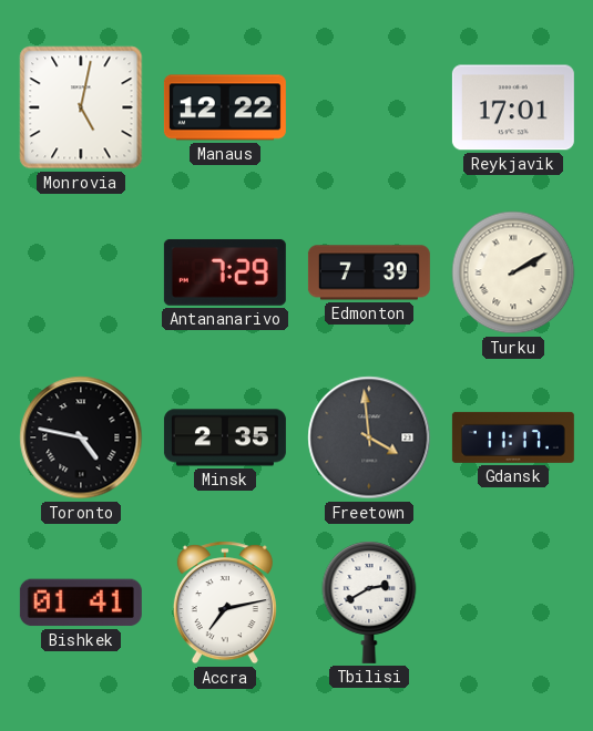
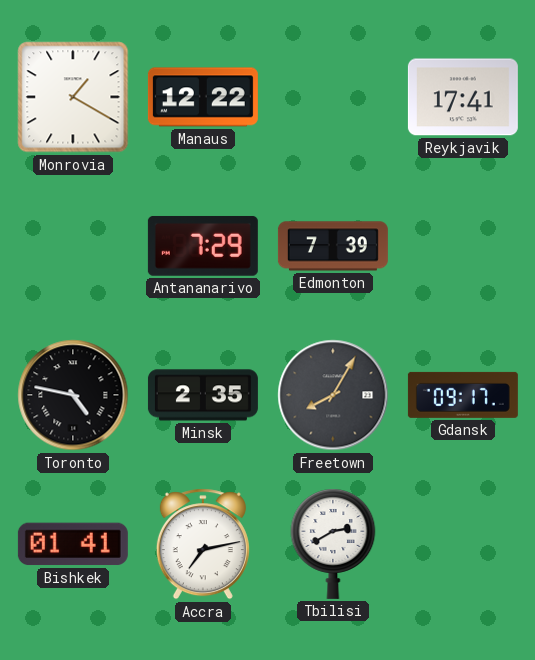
Monrovia: 5:02 -> 1:20
Reykjavik: 17:01 -> 17:41
Turku: 2:10 -> none
Freetown: 3:59 -> 8:05
Gdansk: 11:17 -> 09:17
